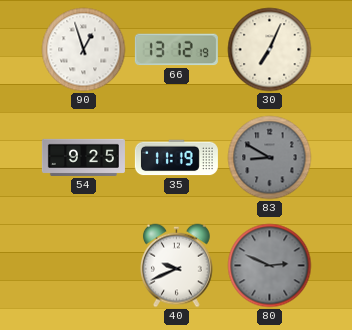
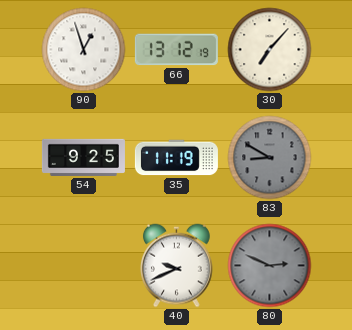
30: 7:04 -> 7:07
